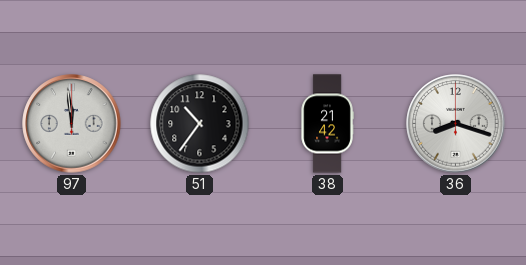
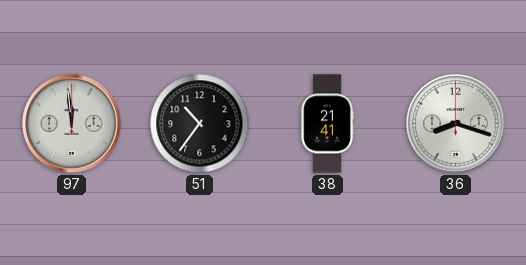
38: 21:42 -> 21:41
